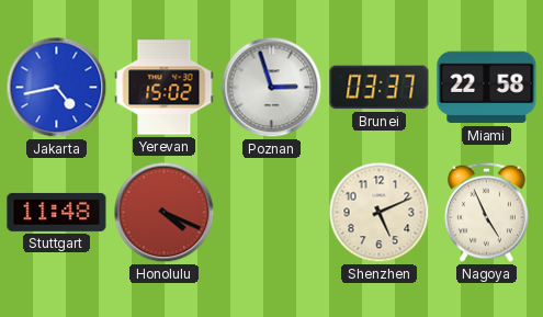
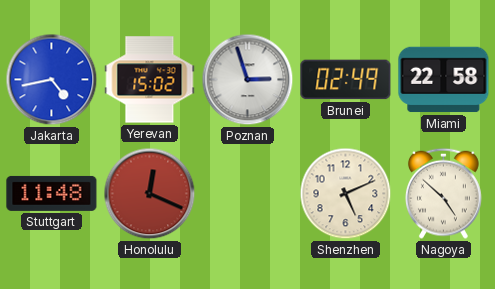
Brunei: 03:37 -> 02:49
Honolulu: 4:19 -> 12:19
Nagoya: 4:56 -> 4:52
